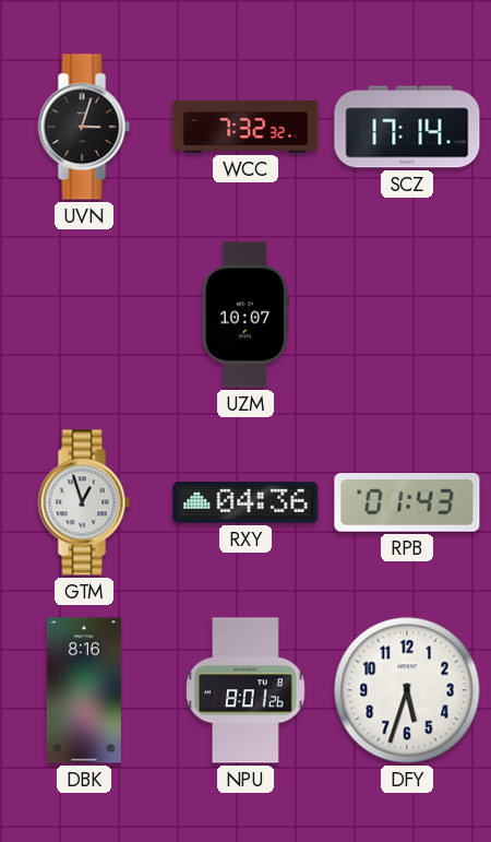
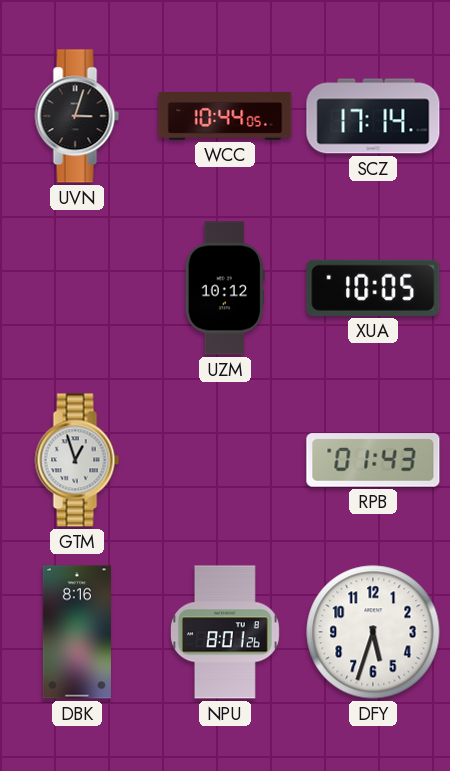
WCC: 7:32 -> 10:44
UZM: 10:07 -> 10:12
XUA: none -> 10:05
RXY: 04:36 -> none
